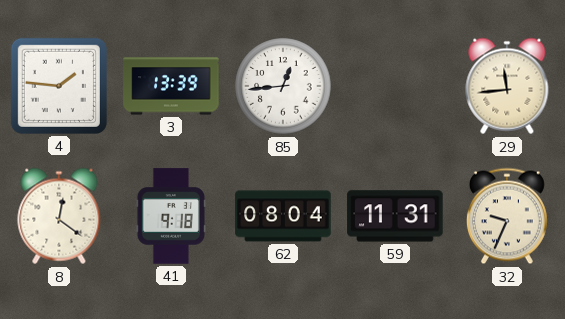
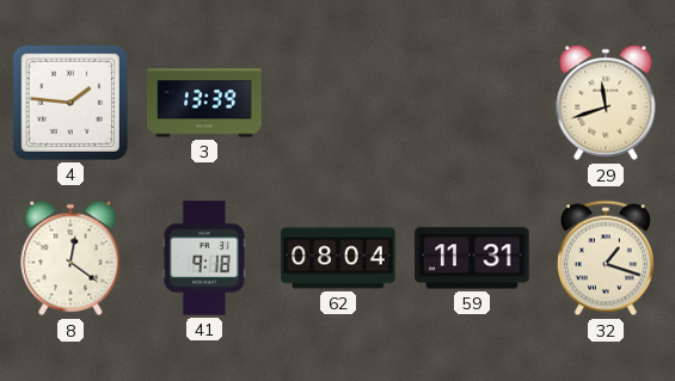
85: 12:44 -> none
29: 11:44 -> 11:42
32: 9:34 -> 1:18
